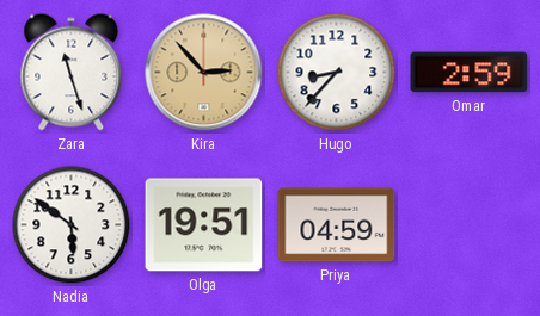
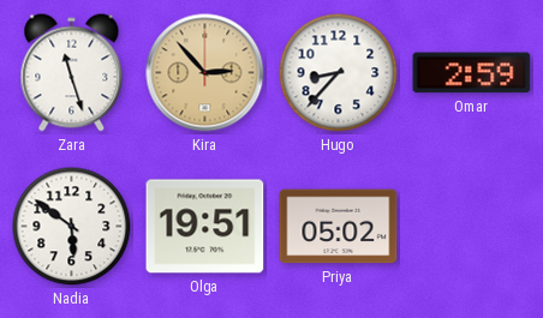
Priya: 04:59 -> 05:02
